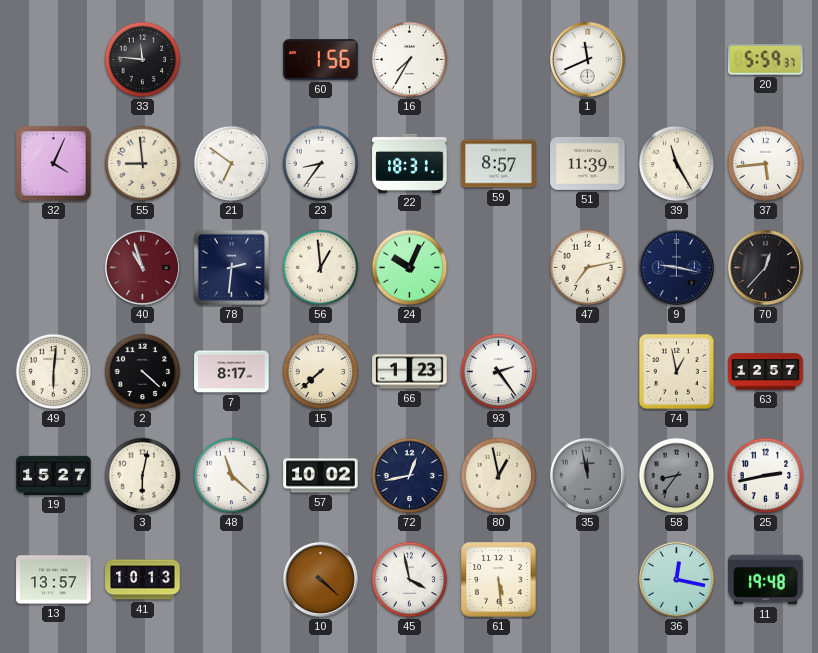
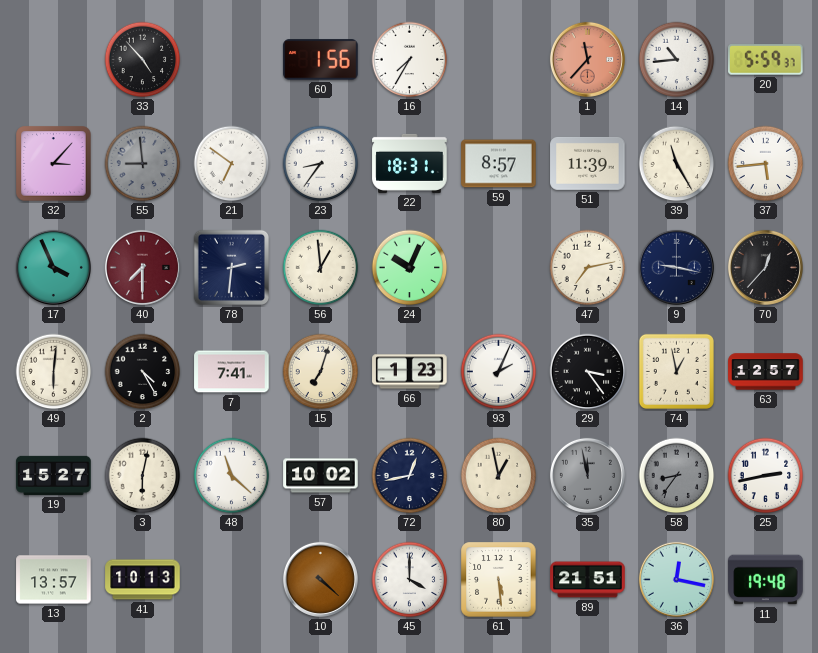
33: 11:46 -> 4:53
1: 11:41 -> 11:37
1 dial: white -> salmon
14: none -> 10:44
32: 4:04 -> 3:07
55 dial: cream -> grey
17: none -> 3:56
40: 10:57 -> 7:30
2: 4:22 -> 4:25
7: 8:17 -> 7:41
15: 7:38 -> 7:03
93: 2:24 -> 2:04
29: none -> 3:24
45: 3:58 -> 4:00
89: none -> 21:51
